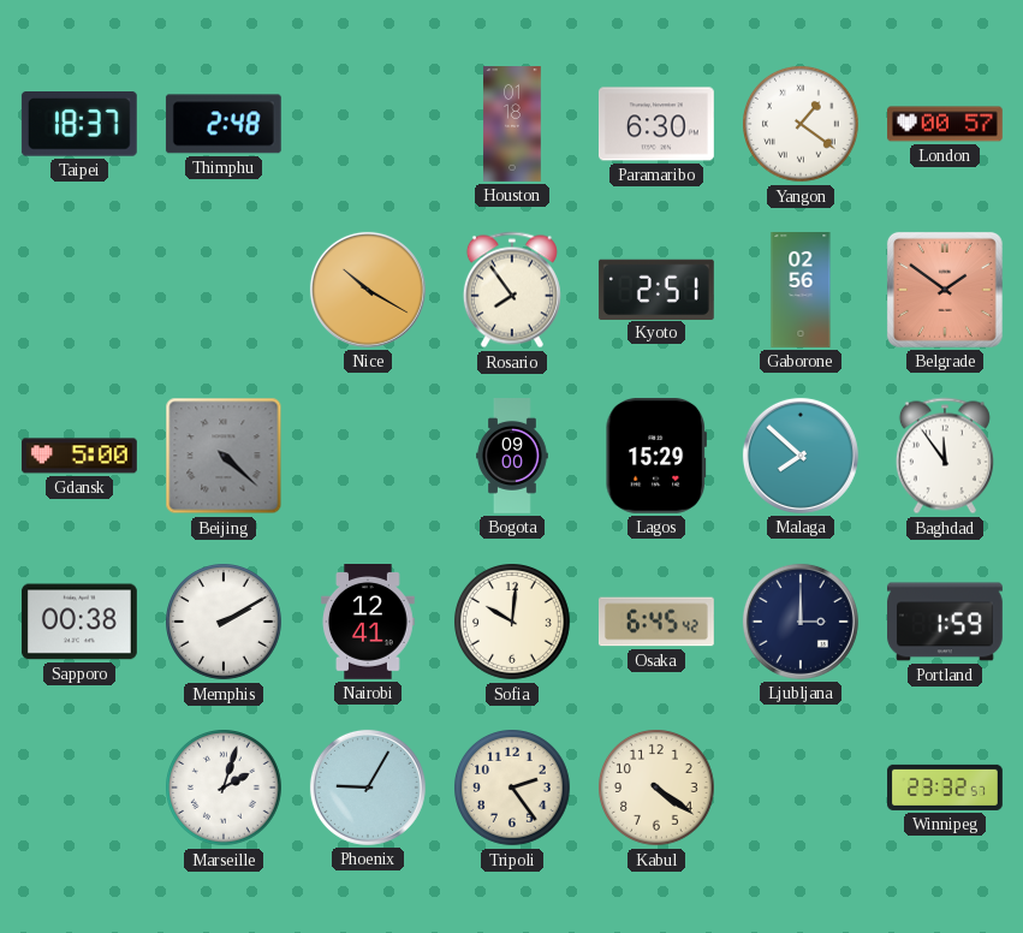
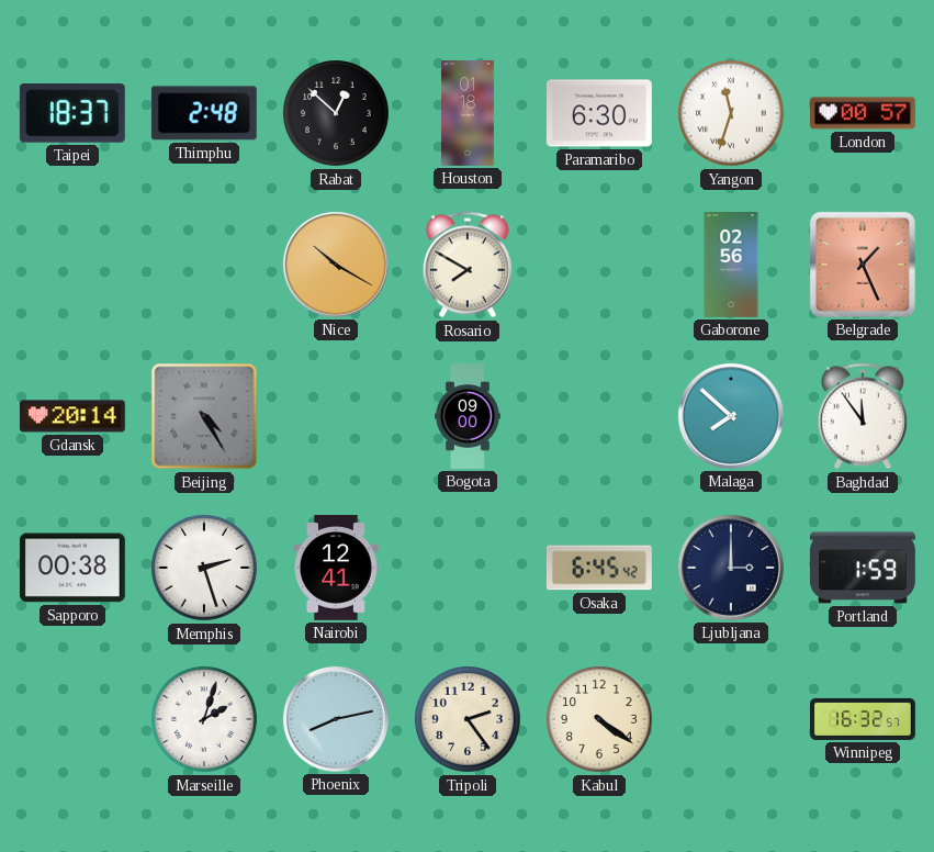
Rabat: none -> 12:52
Yangon: 1:21 -> 11:33
Rosario: 7:54 -> 7:50
Kyoto: 2:51 -> none
Belgrade: 1:51 -> 1:26
Gdansk: 5:00 -> 20:14
Beijing: 4:22 -> 4:25
Lagos: 15:29 -> none
Memphis: 2:10 -> 2:27
Sofia: 10:01 -> none
Phoenix: 9:05 -> 8:13
Winnipeg: 23:32 -> 16:32
